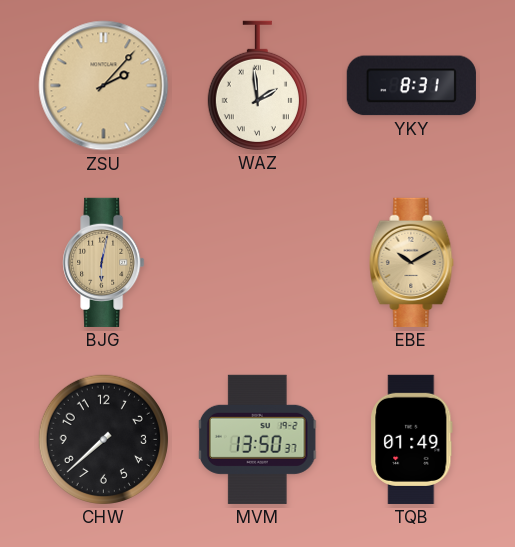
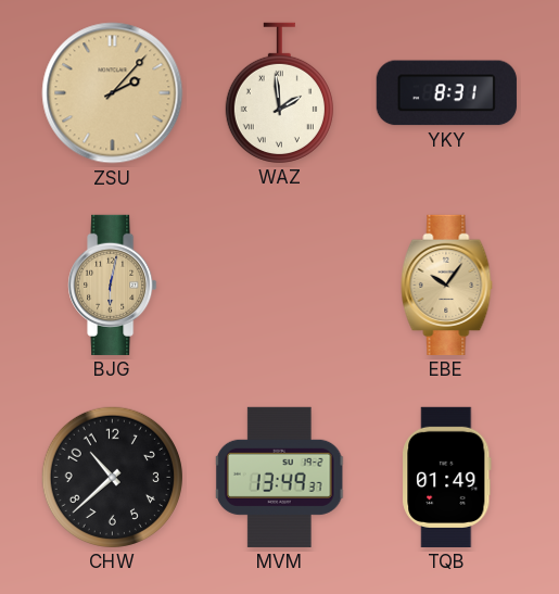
EBE: 10:10 -> 10:06
CHW: 7:38 -> 10:38
MVM: 13:50 -> 13:49
